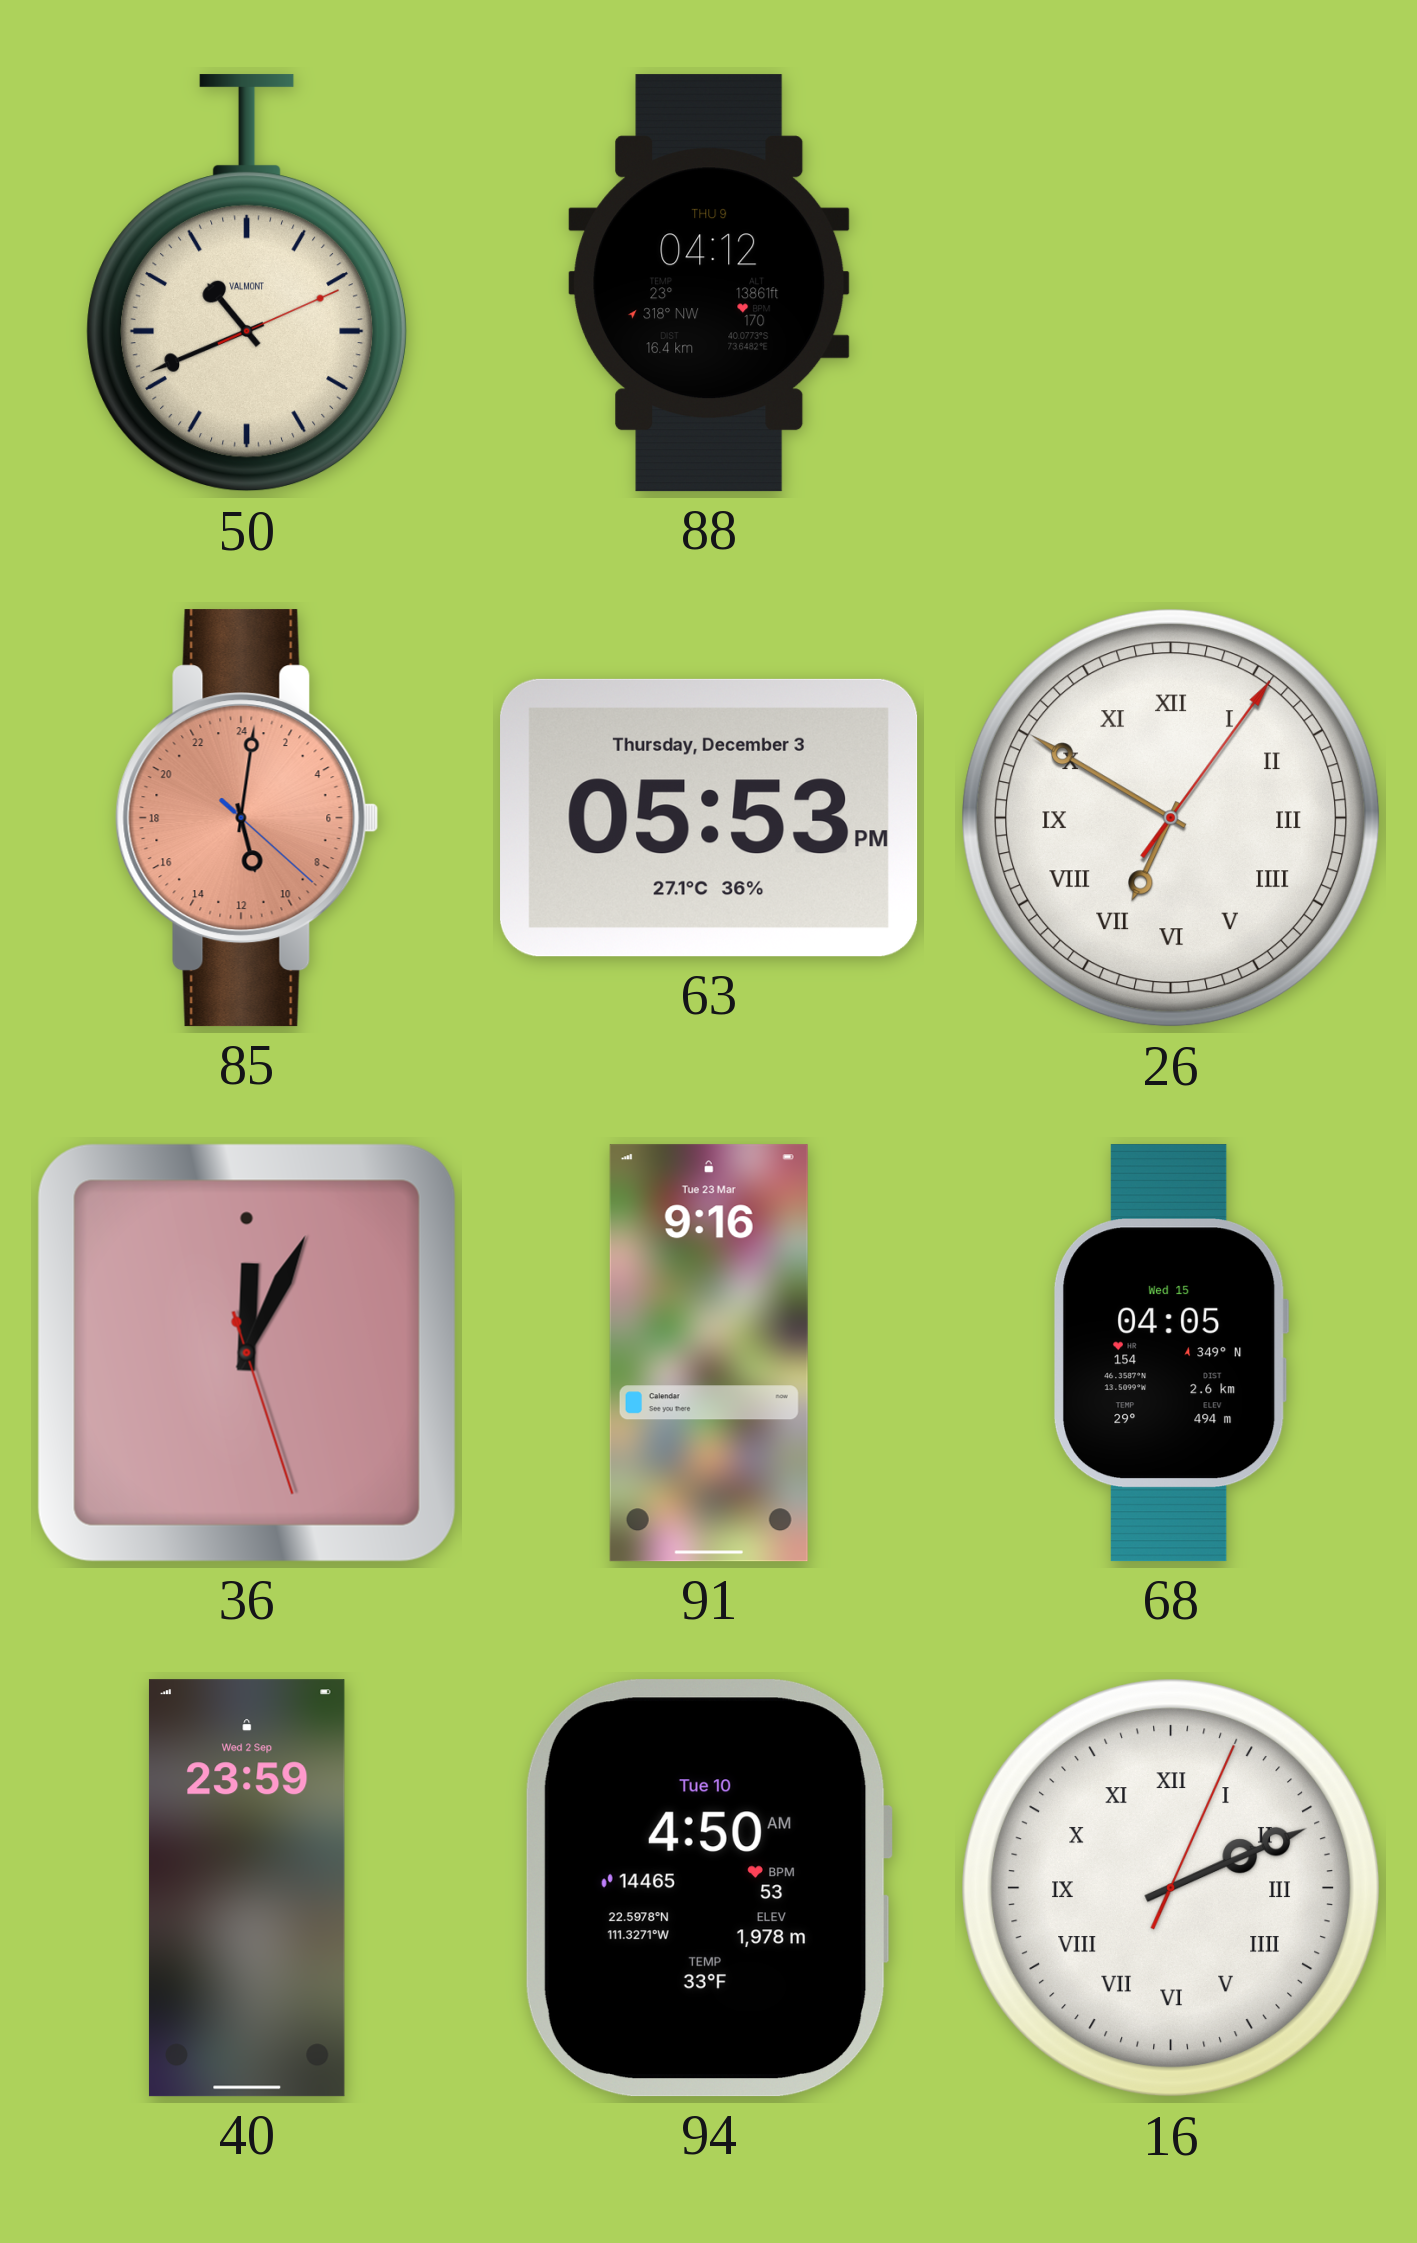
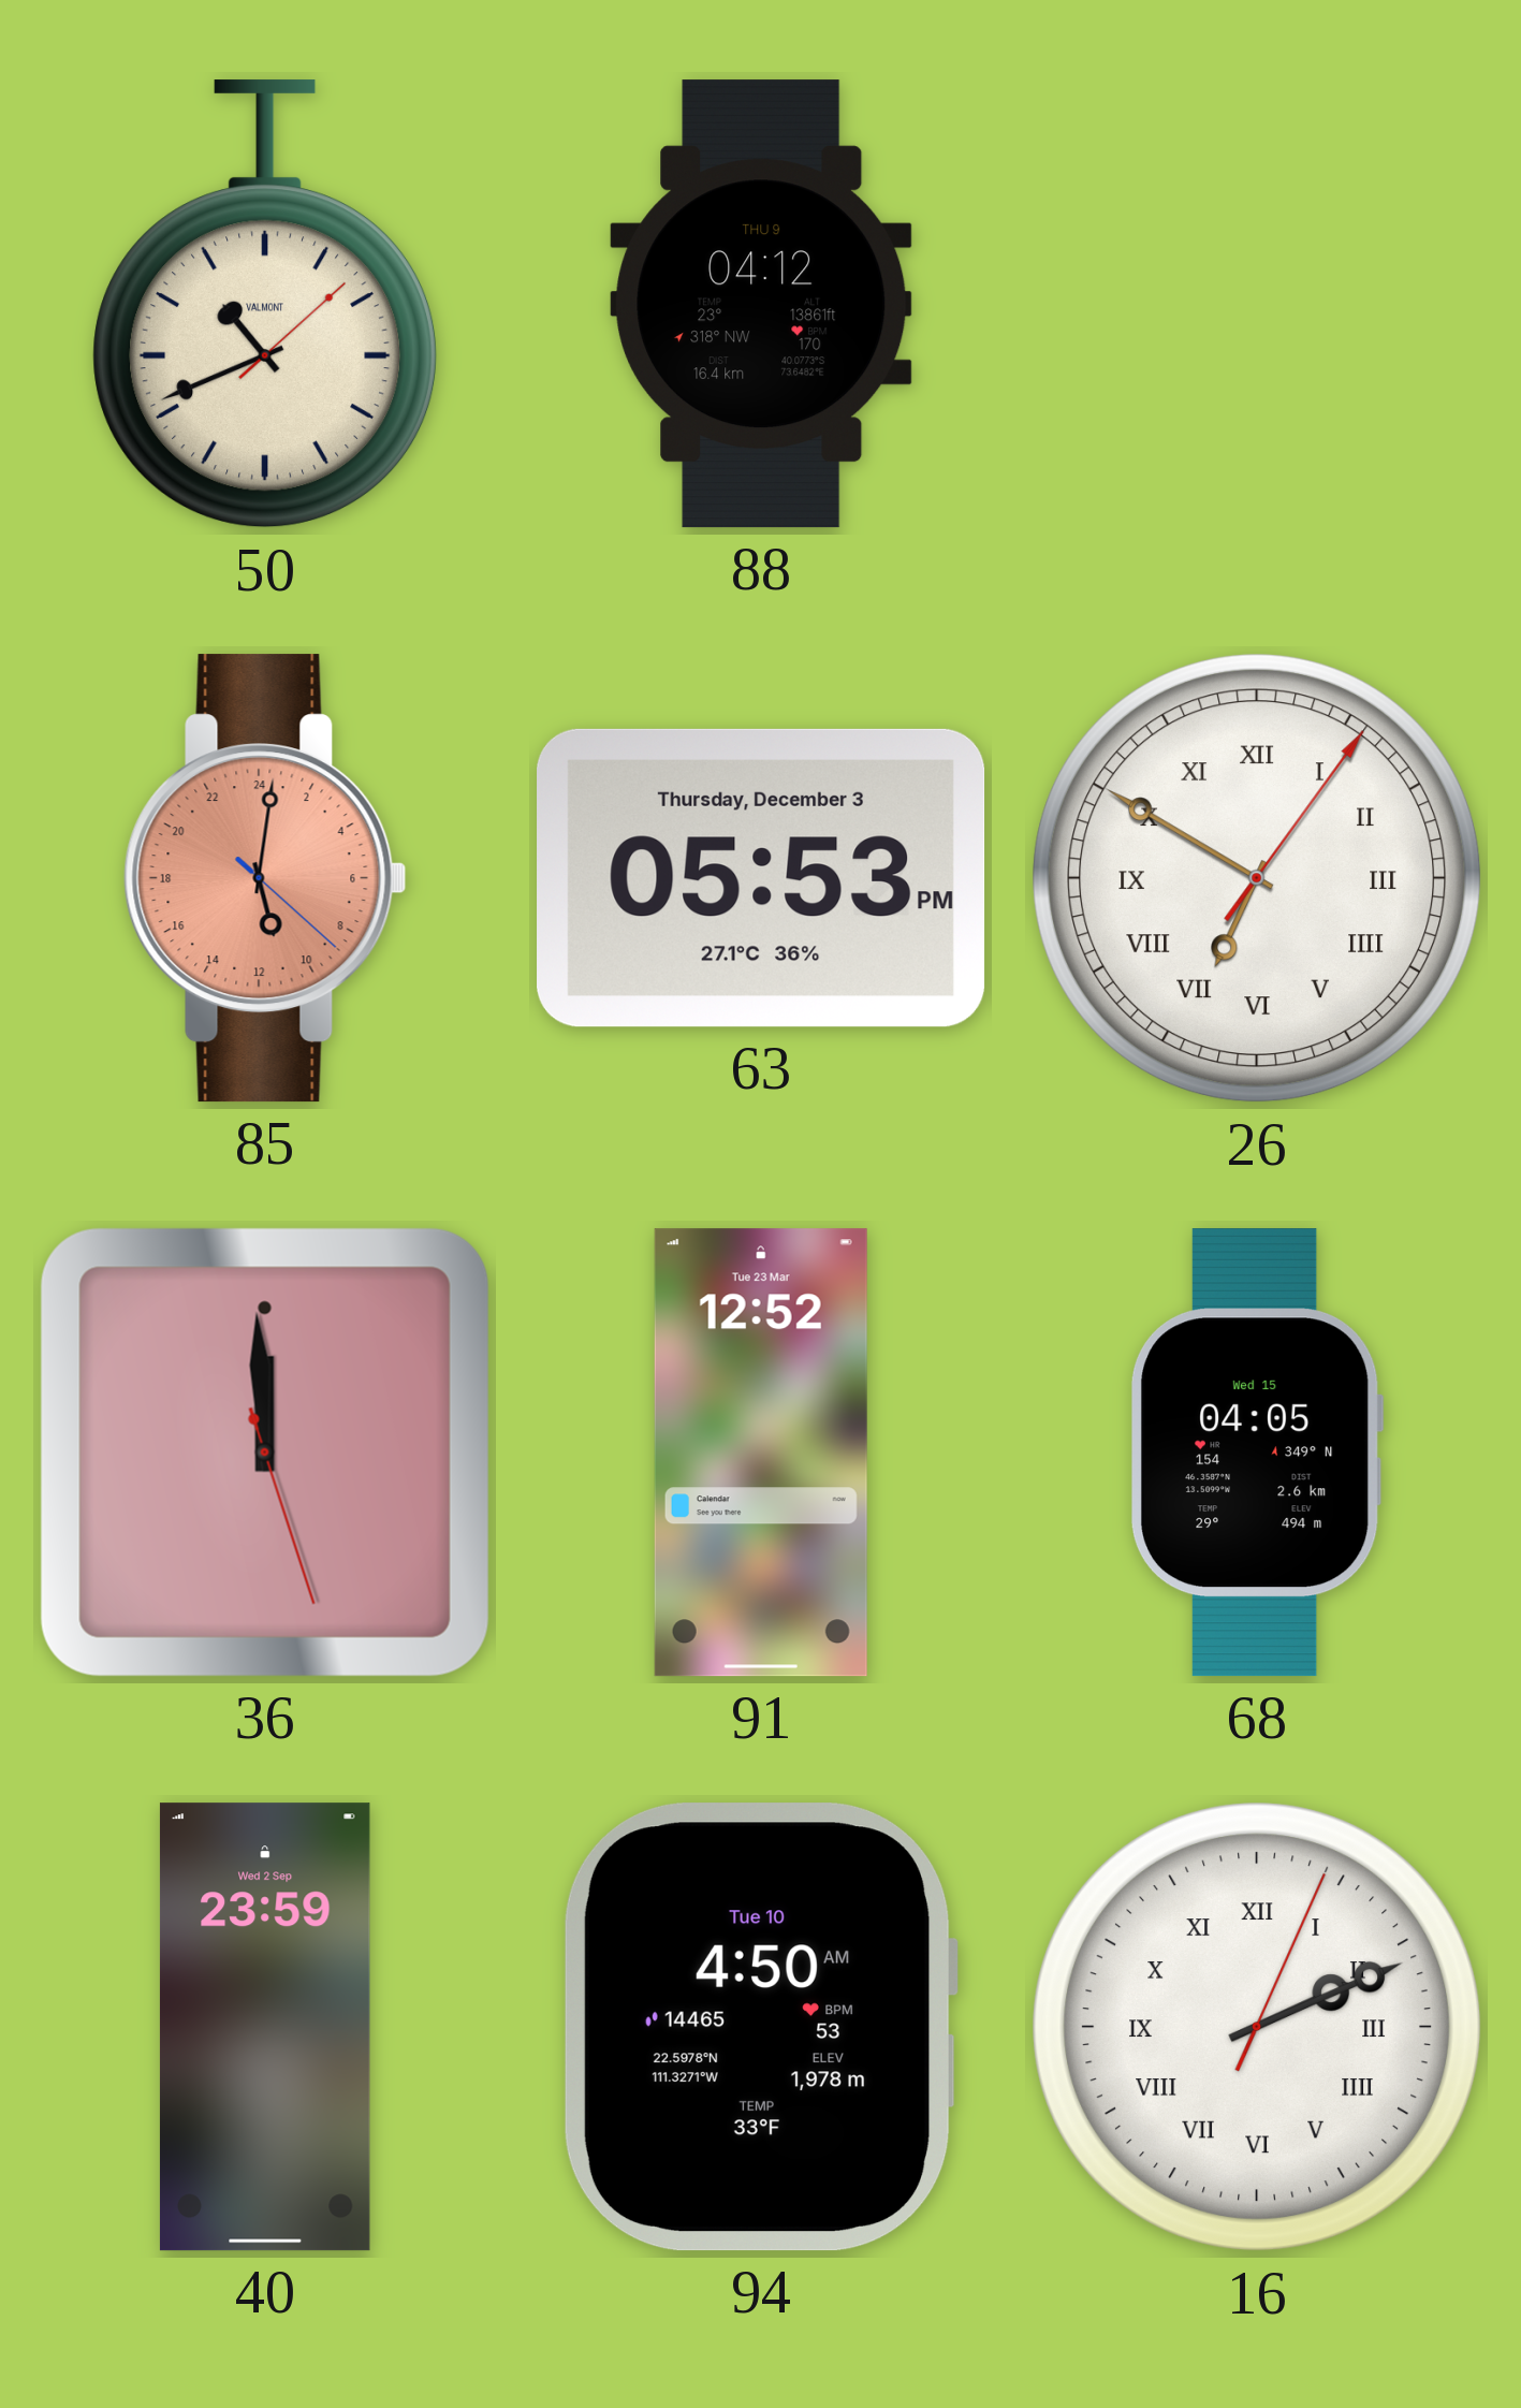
50: 10:41:11 -> 10:41:08
36: 12:04 -> 11:59
91: 9:16 -> 12:52
